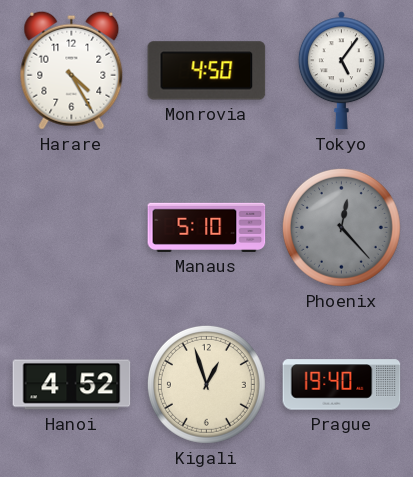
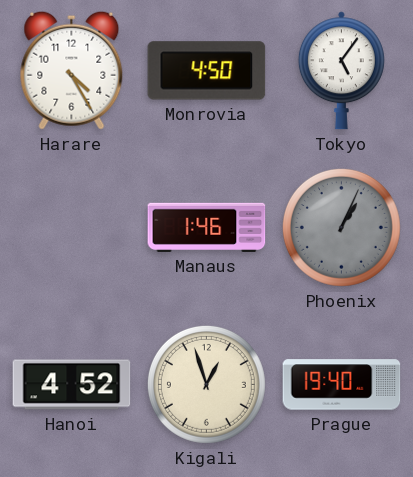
Manaus: 5:10 -> 1:46
Phoenix: 12:23 -> 1:04
